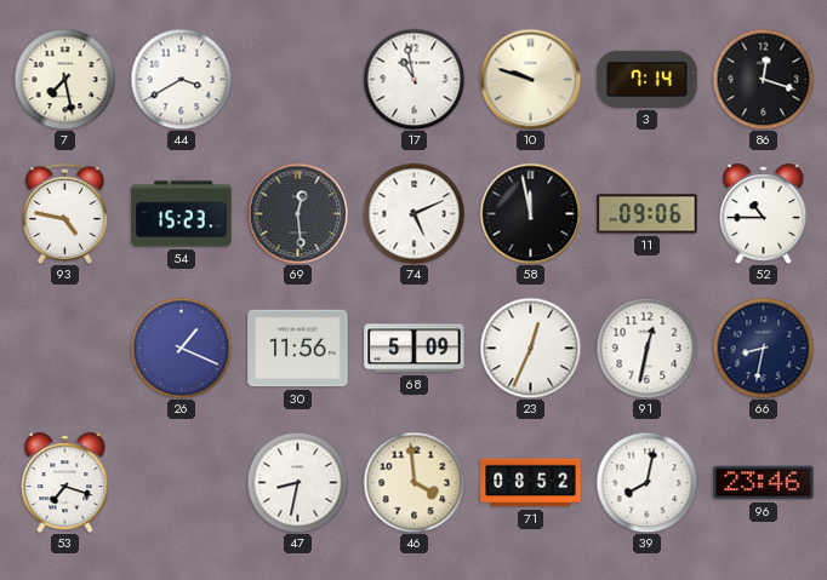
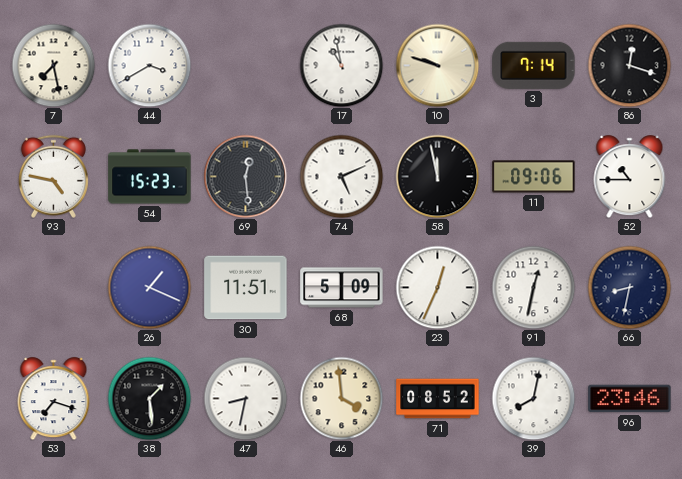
30: 11:56 -> 11:51
38: none -> 1:29
